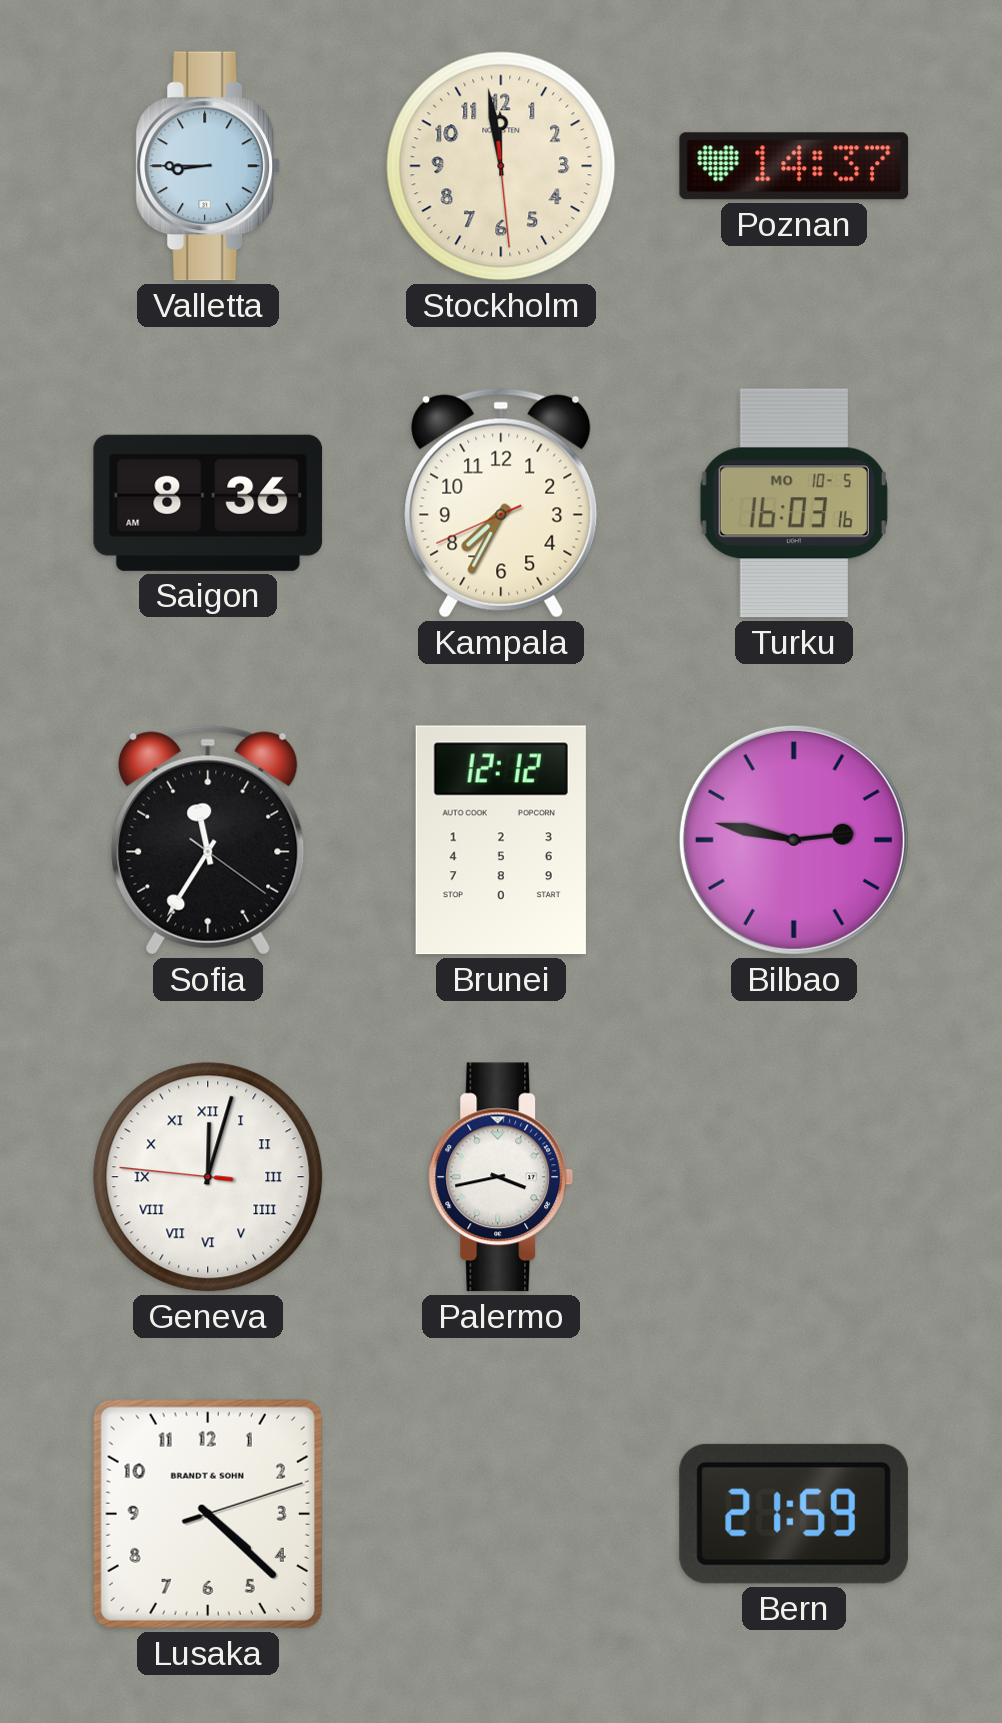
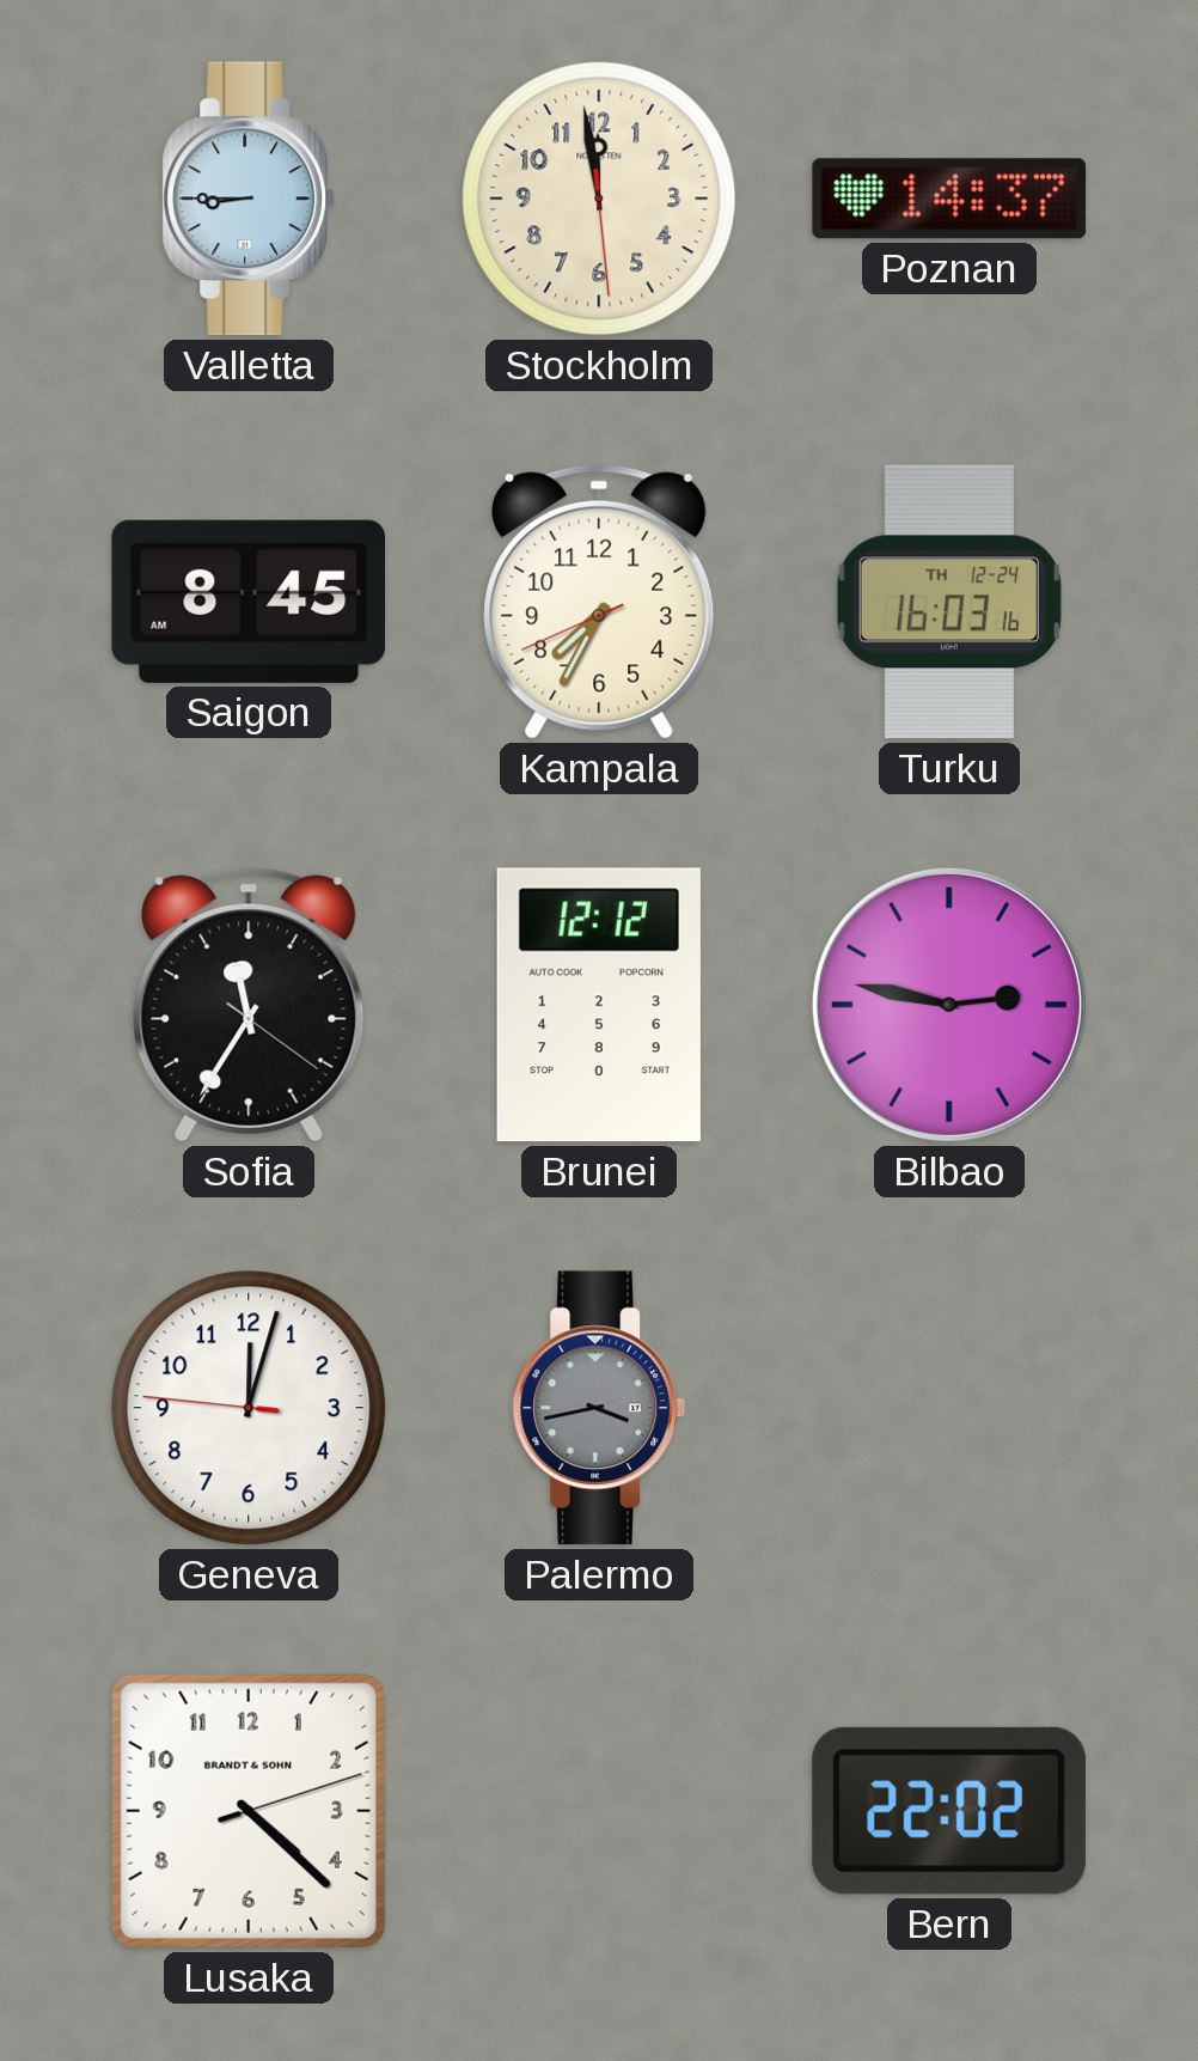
Saigon: 8:36 -> 8:45
Turku date: MO 10-5 -> TH 12-24
Geneva numerals: Roman -> Arabic
Palermo dial: white -> grey
Bern: 21:59 -> 22:02
